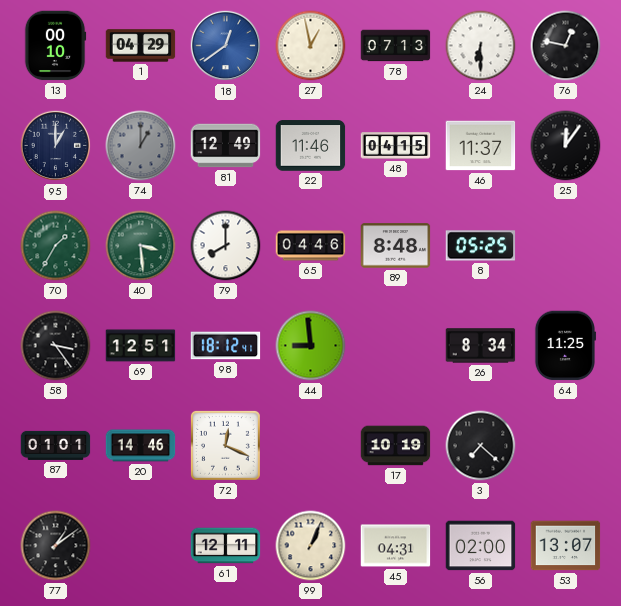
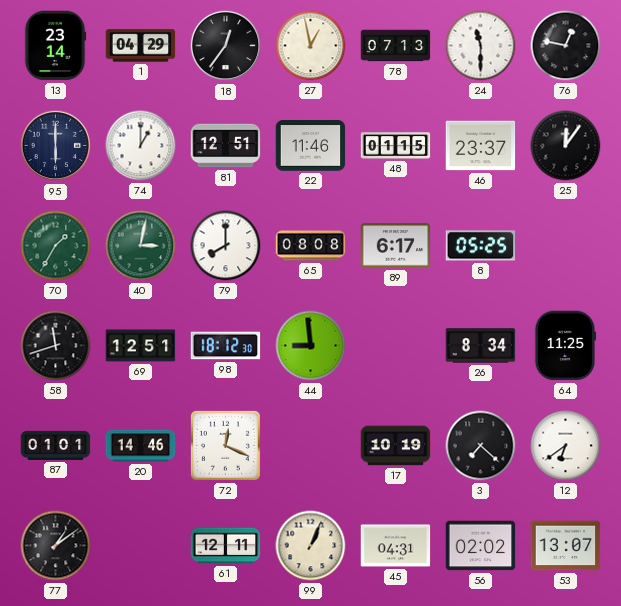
13: 00:10 -> 23:14
18: 12:39 -> 12:36
18 dial: blue -> black
24: 6:30 -> 11:30
95: 1:00 -> 6:00
74 dial: grey -> white
81: 12:49 -> 12:51
48: 04:15 -> 01:15
46: 11:37 -> 23:37
40: 3:29 -> 3:02
65: 04:46 -> 08:08
89: 8:48 -> 6:17
58: 3:24 -> 11:42
98: 18:12:41 -> 18:12:30
12: none -> 6:39
56: 02:00 -> 02:02
